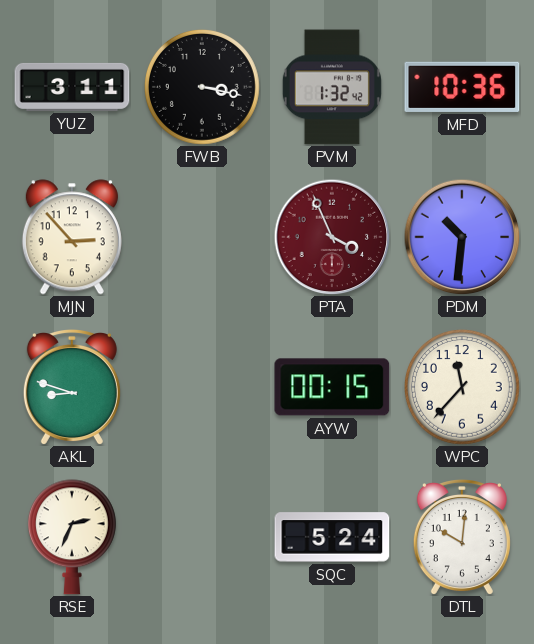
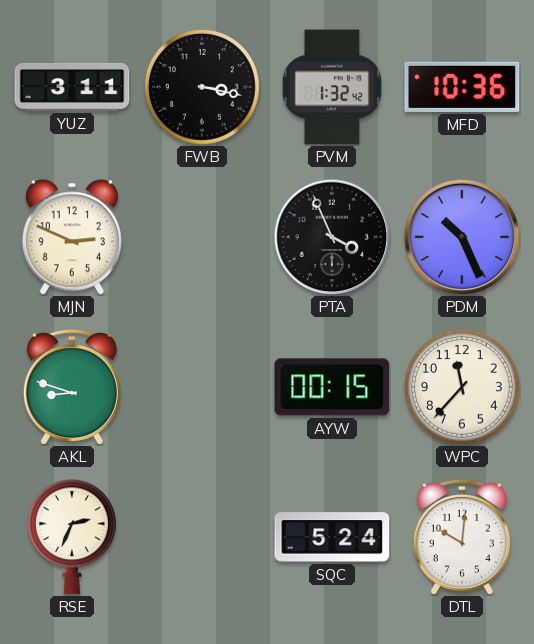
MJN: 2:53 -> 2:49
PTA dial: burgundy -> black
PDM: 10:31 -> 10:26
